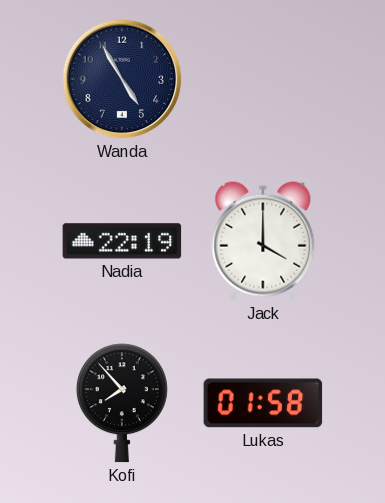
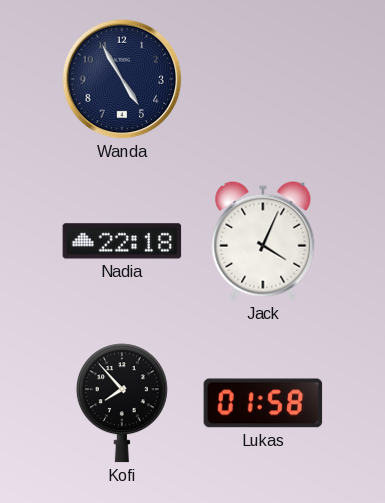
Nadia: 22:19 -> 22:18
Jack: 4:00 -> 4:04
